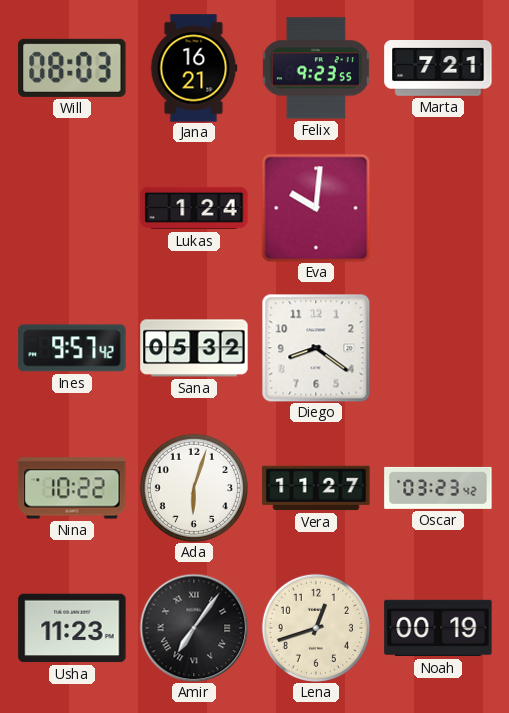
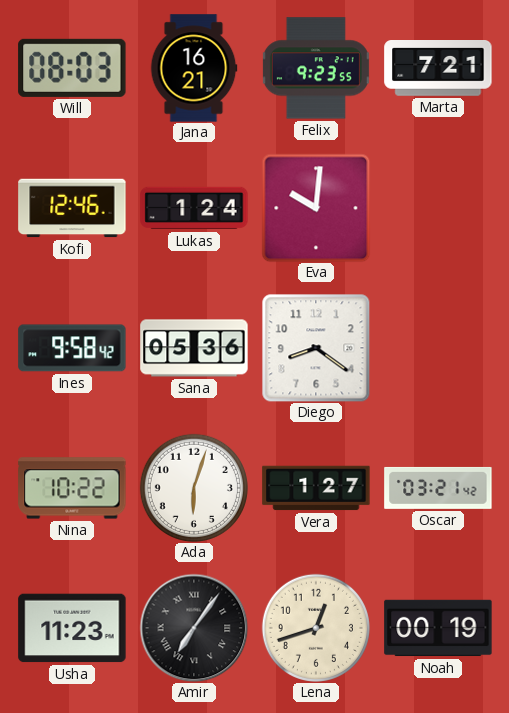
Kofi: none -> 12:46
Ines: 9:57 -> 9:58
Sana: 05:32 -> 05:36
Vera: 11:27 -> 1:27
Oscar: 03:23 -> 03:21
